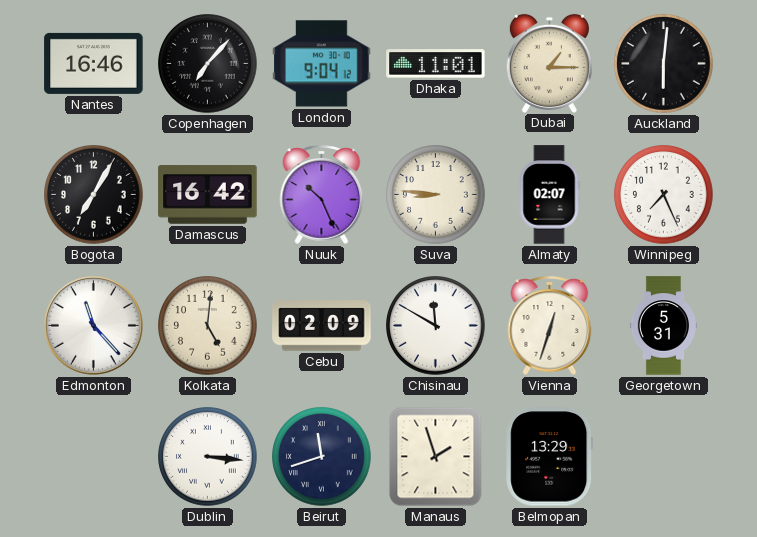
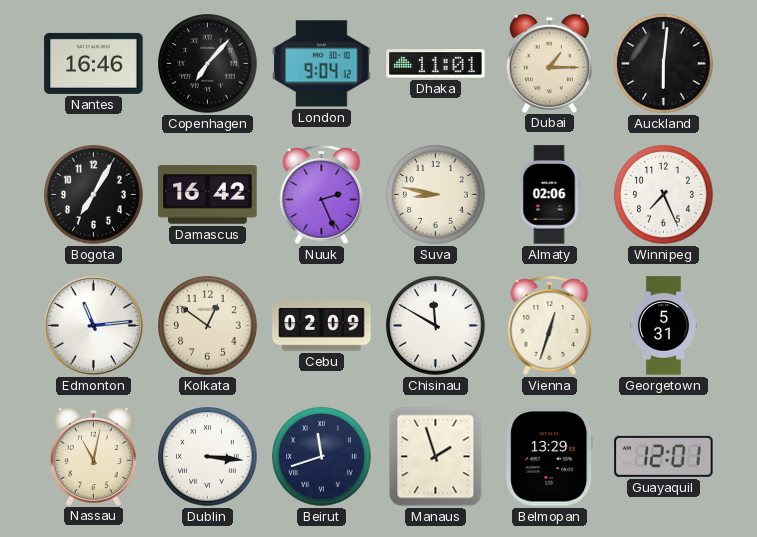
Nuuk: 10:26 -> 2:26
Suva: 8:46 -> 8:47
Almaty: 02:07 -> 02:06
Edmonton: 11:23 -> 11:14
Kolkata: 5:01 -> 12:51
Nassau: none -> 11:02
Guayaquil: none -> 12:01
